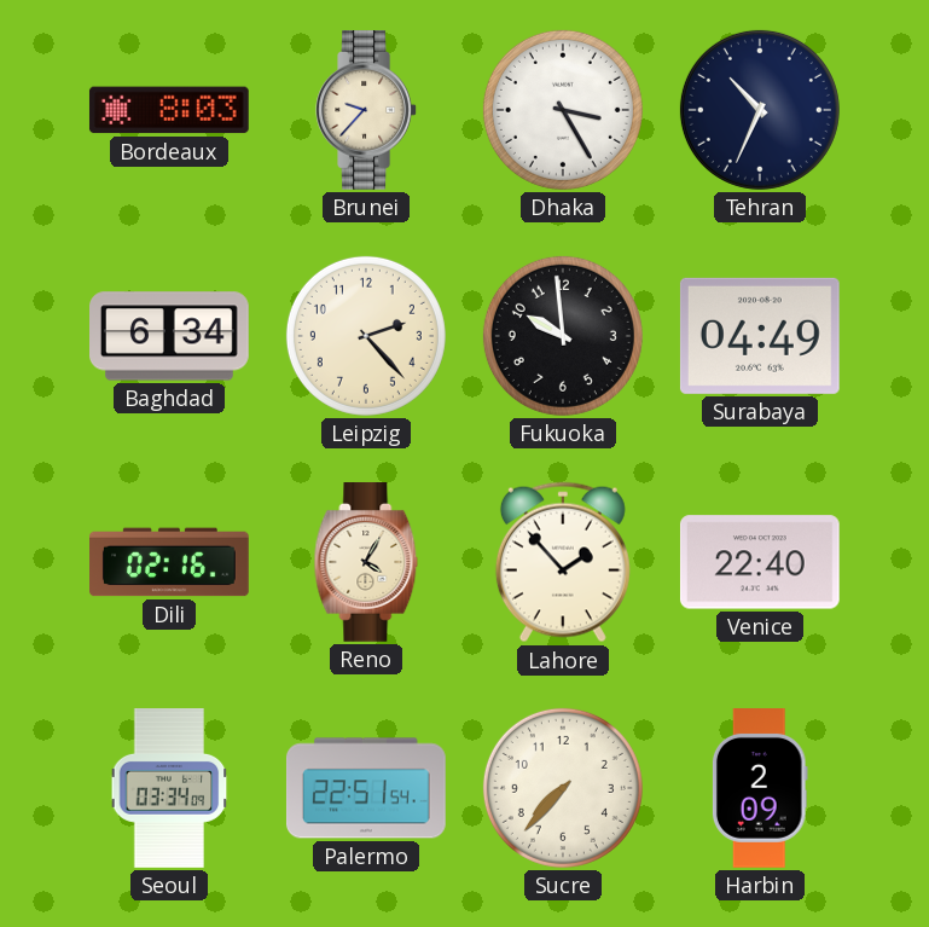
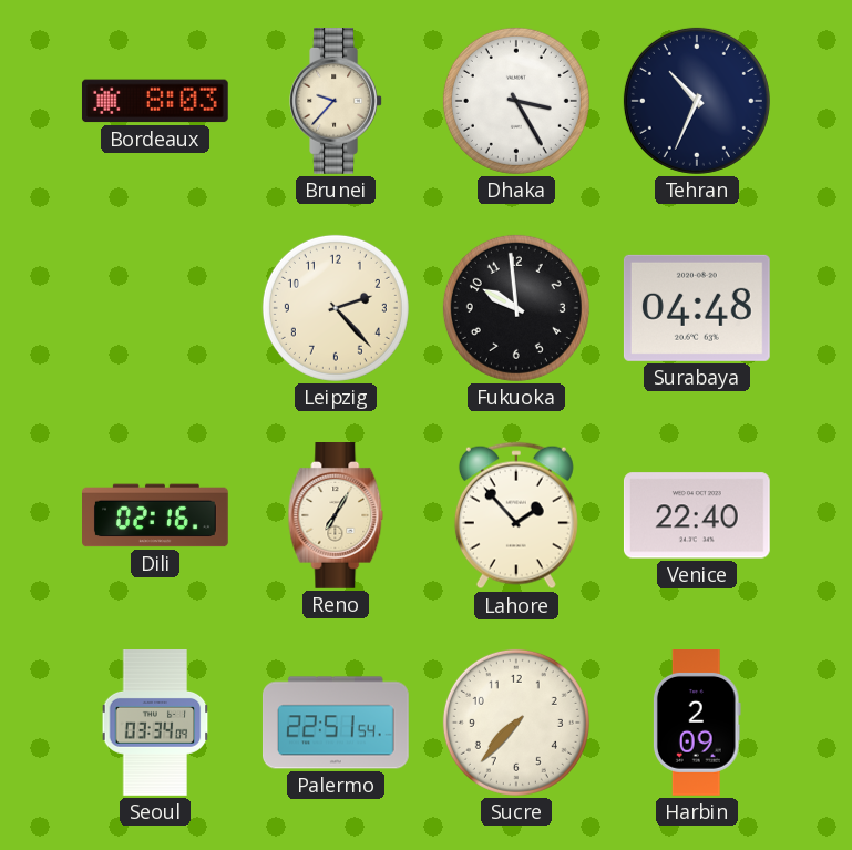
Baghdad: 6:34 -> none
Surabaya: 04:49 -> 04:48
Reno: 4:05 -> 7:05
